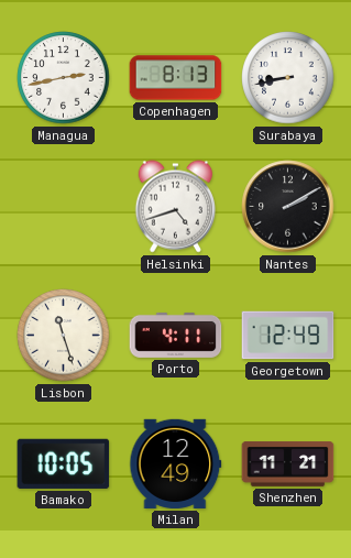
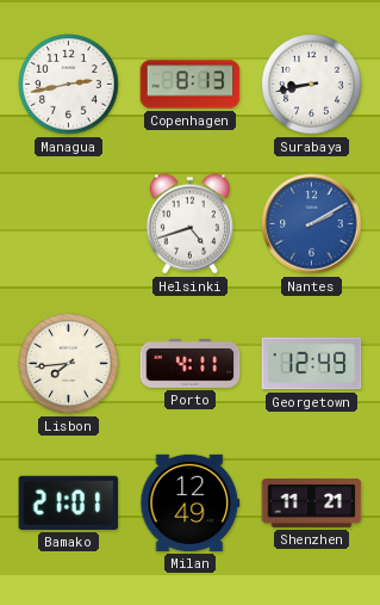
Nantes dial: black -> blue
Lisbon: 11:27 -> 7:44
Bamako: 10:05 -> 21:01
